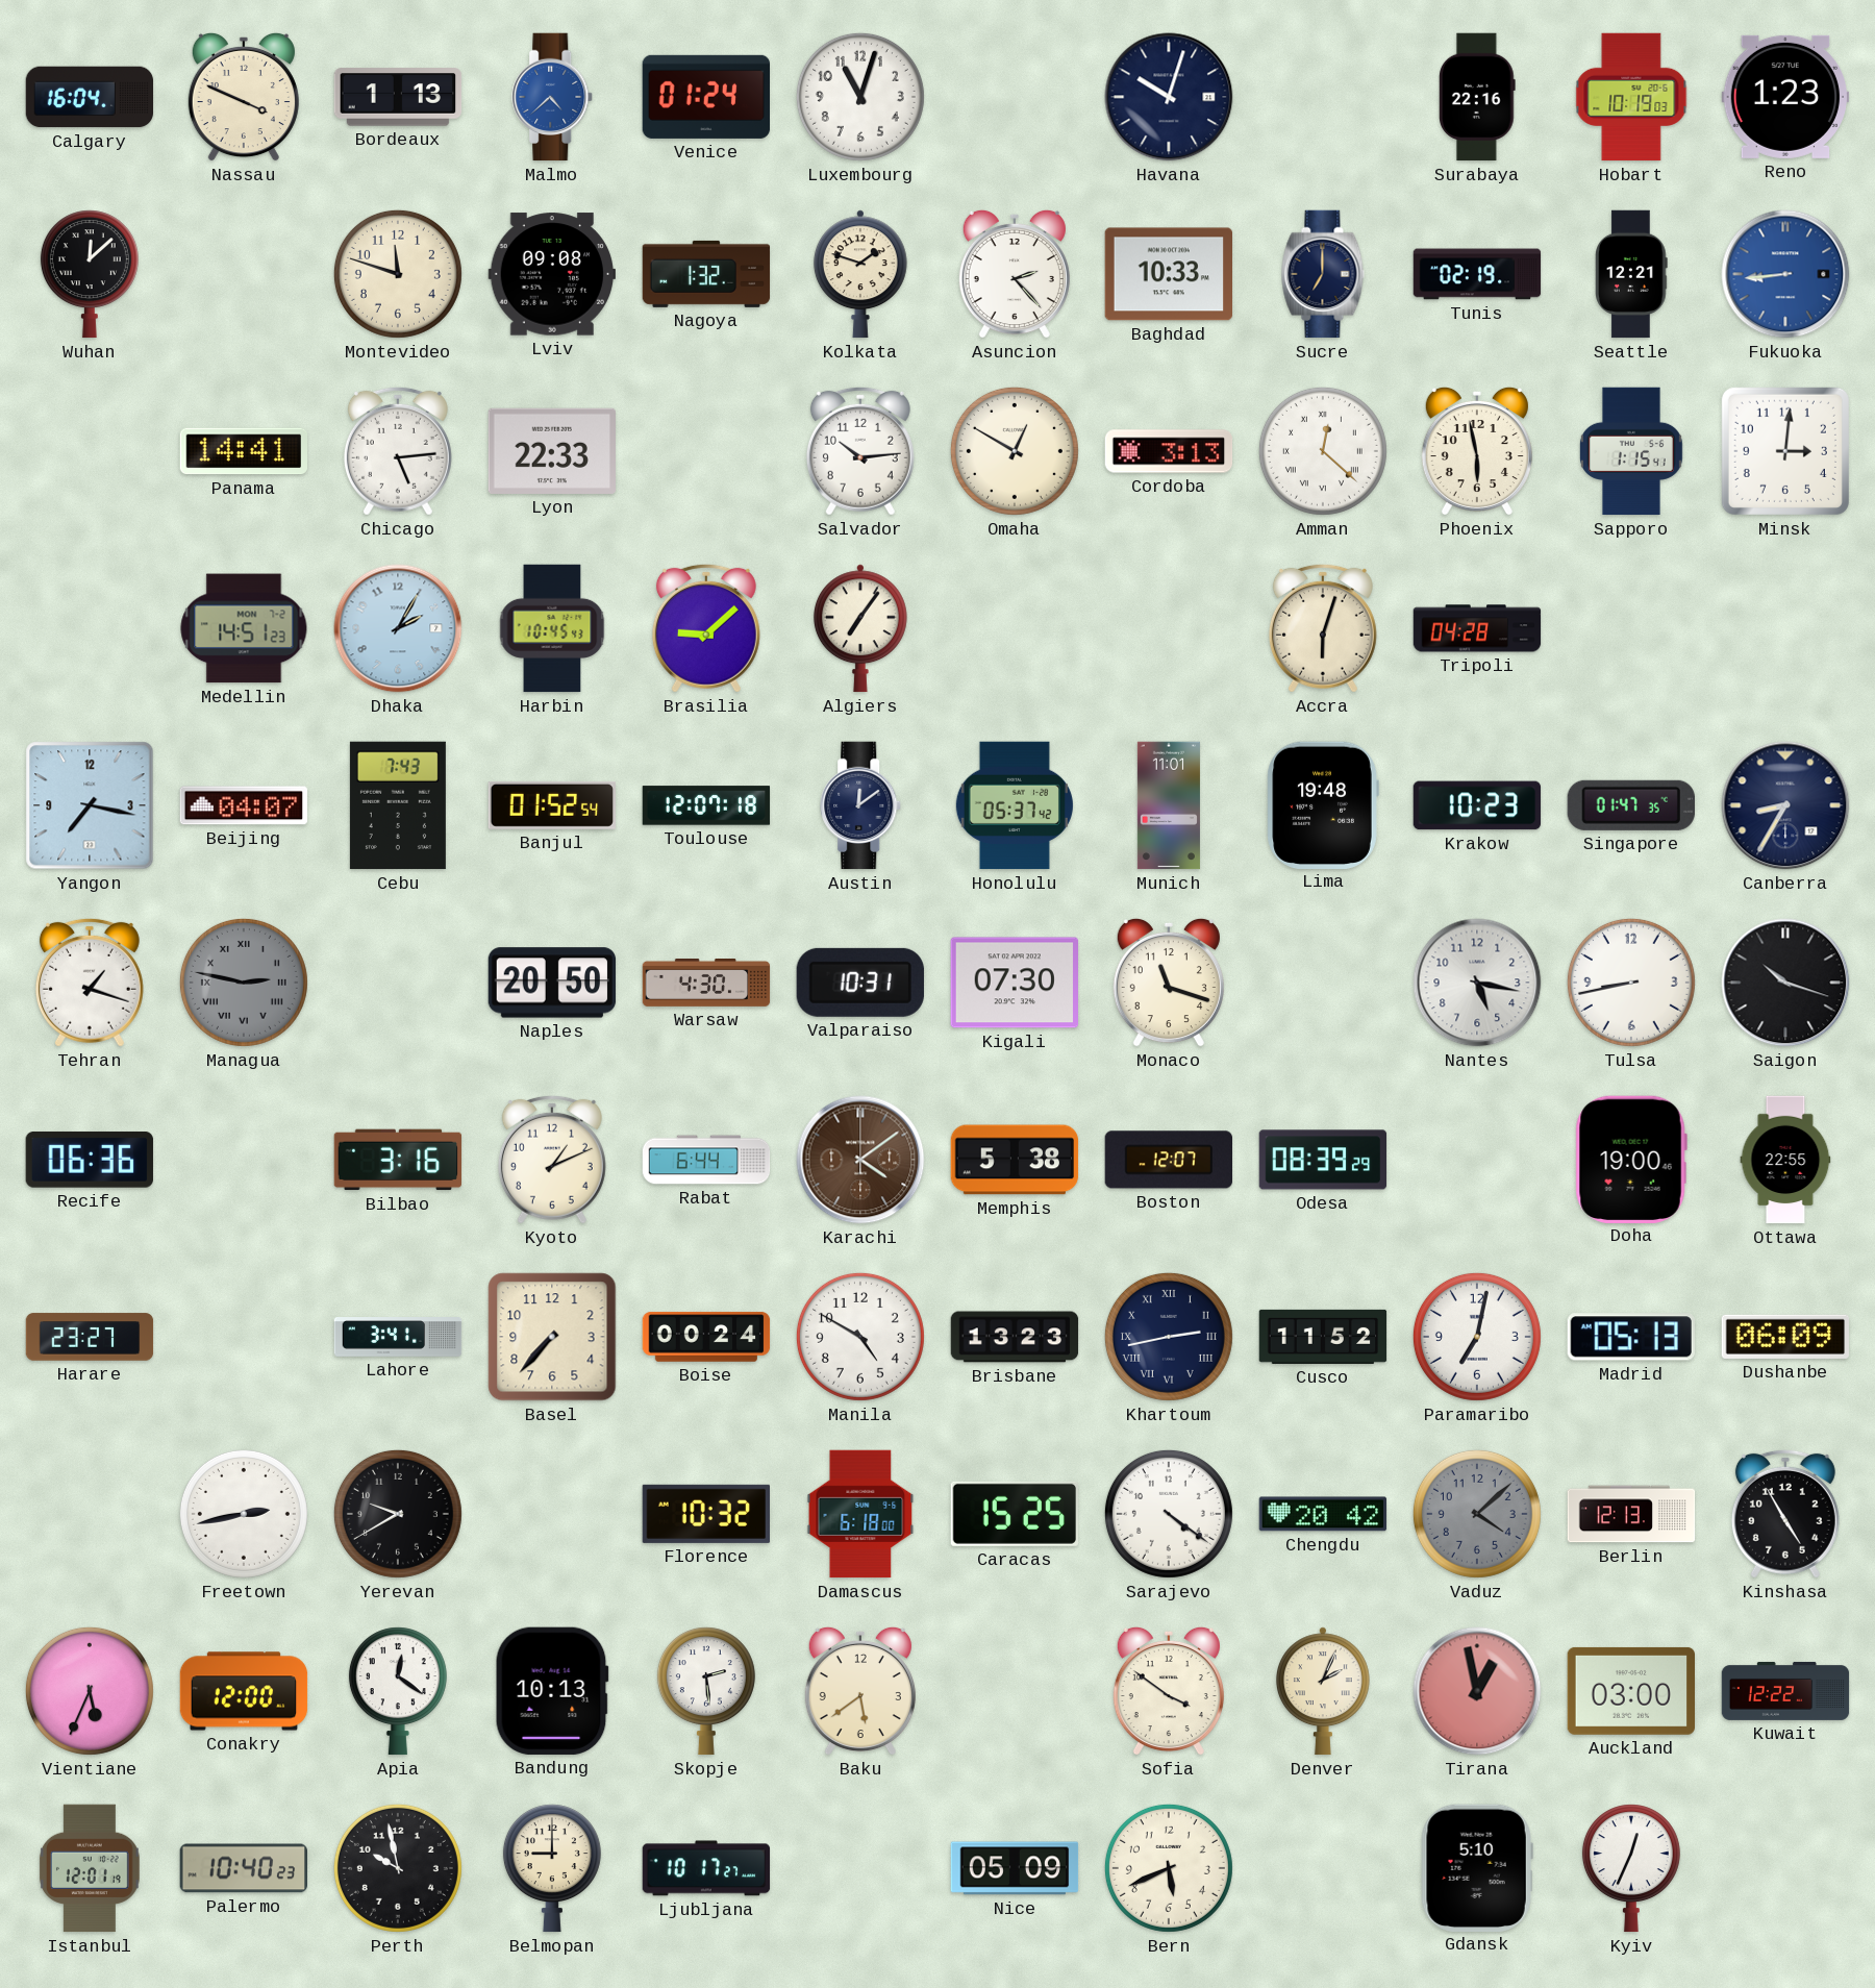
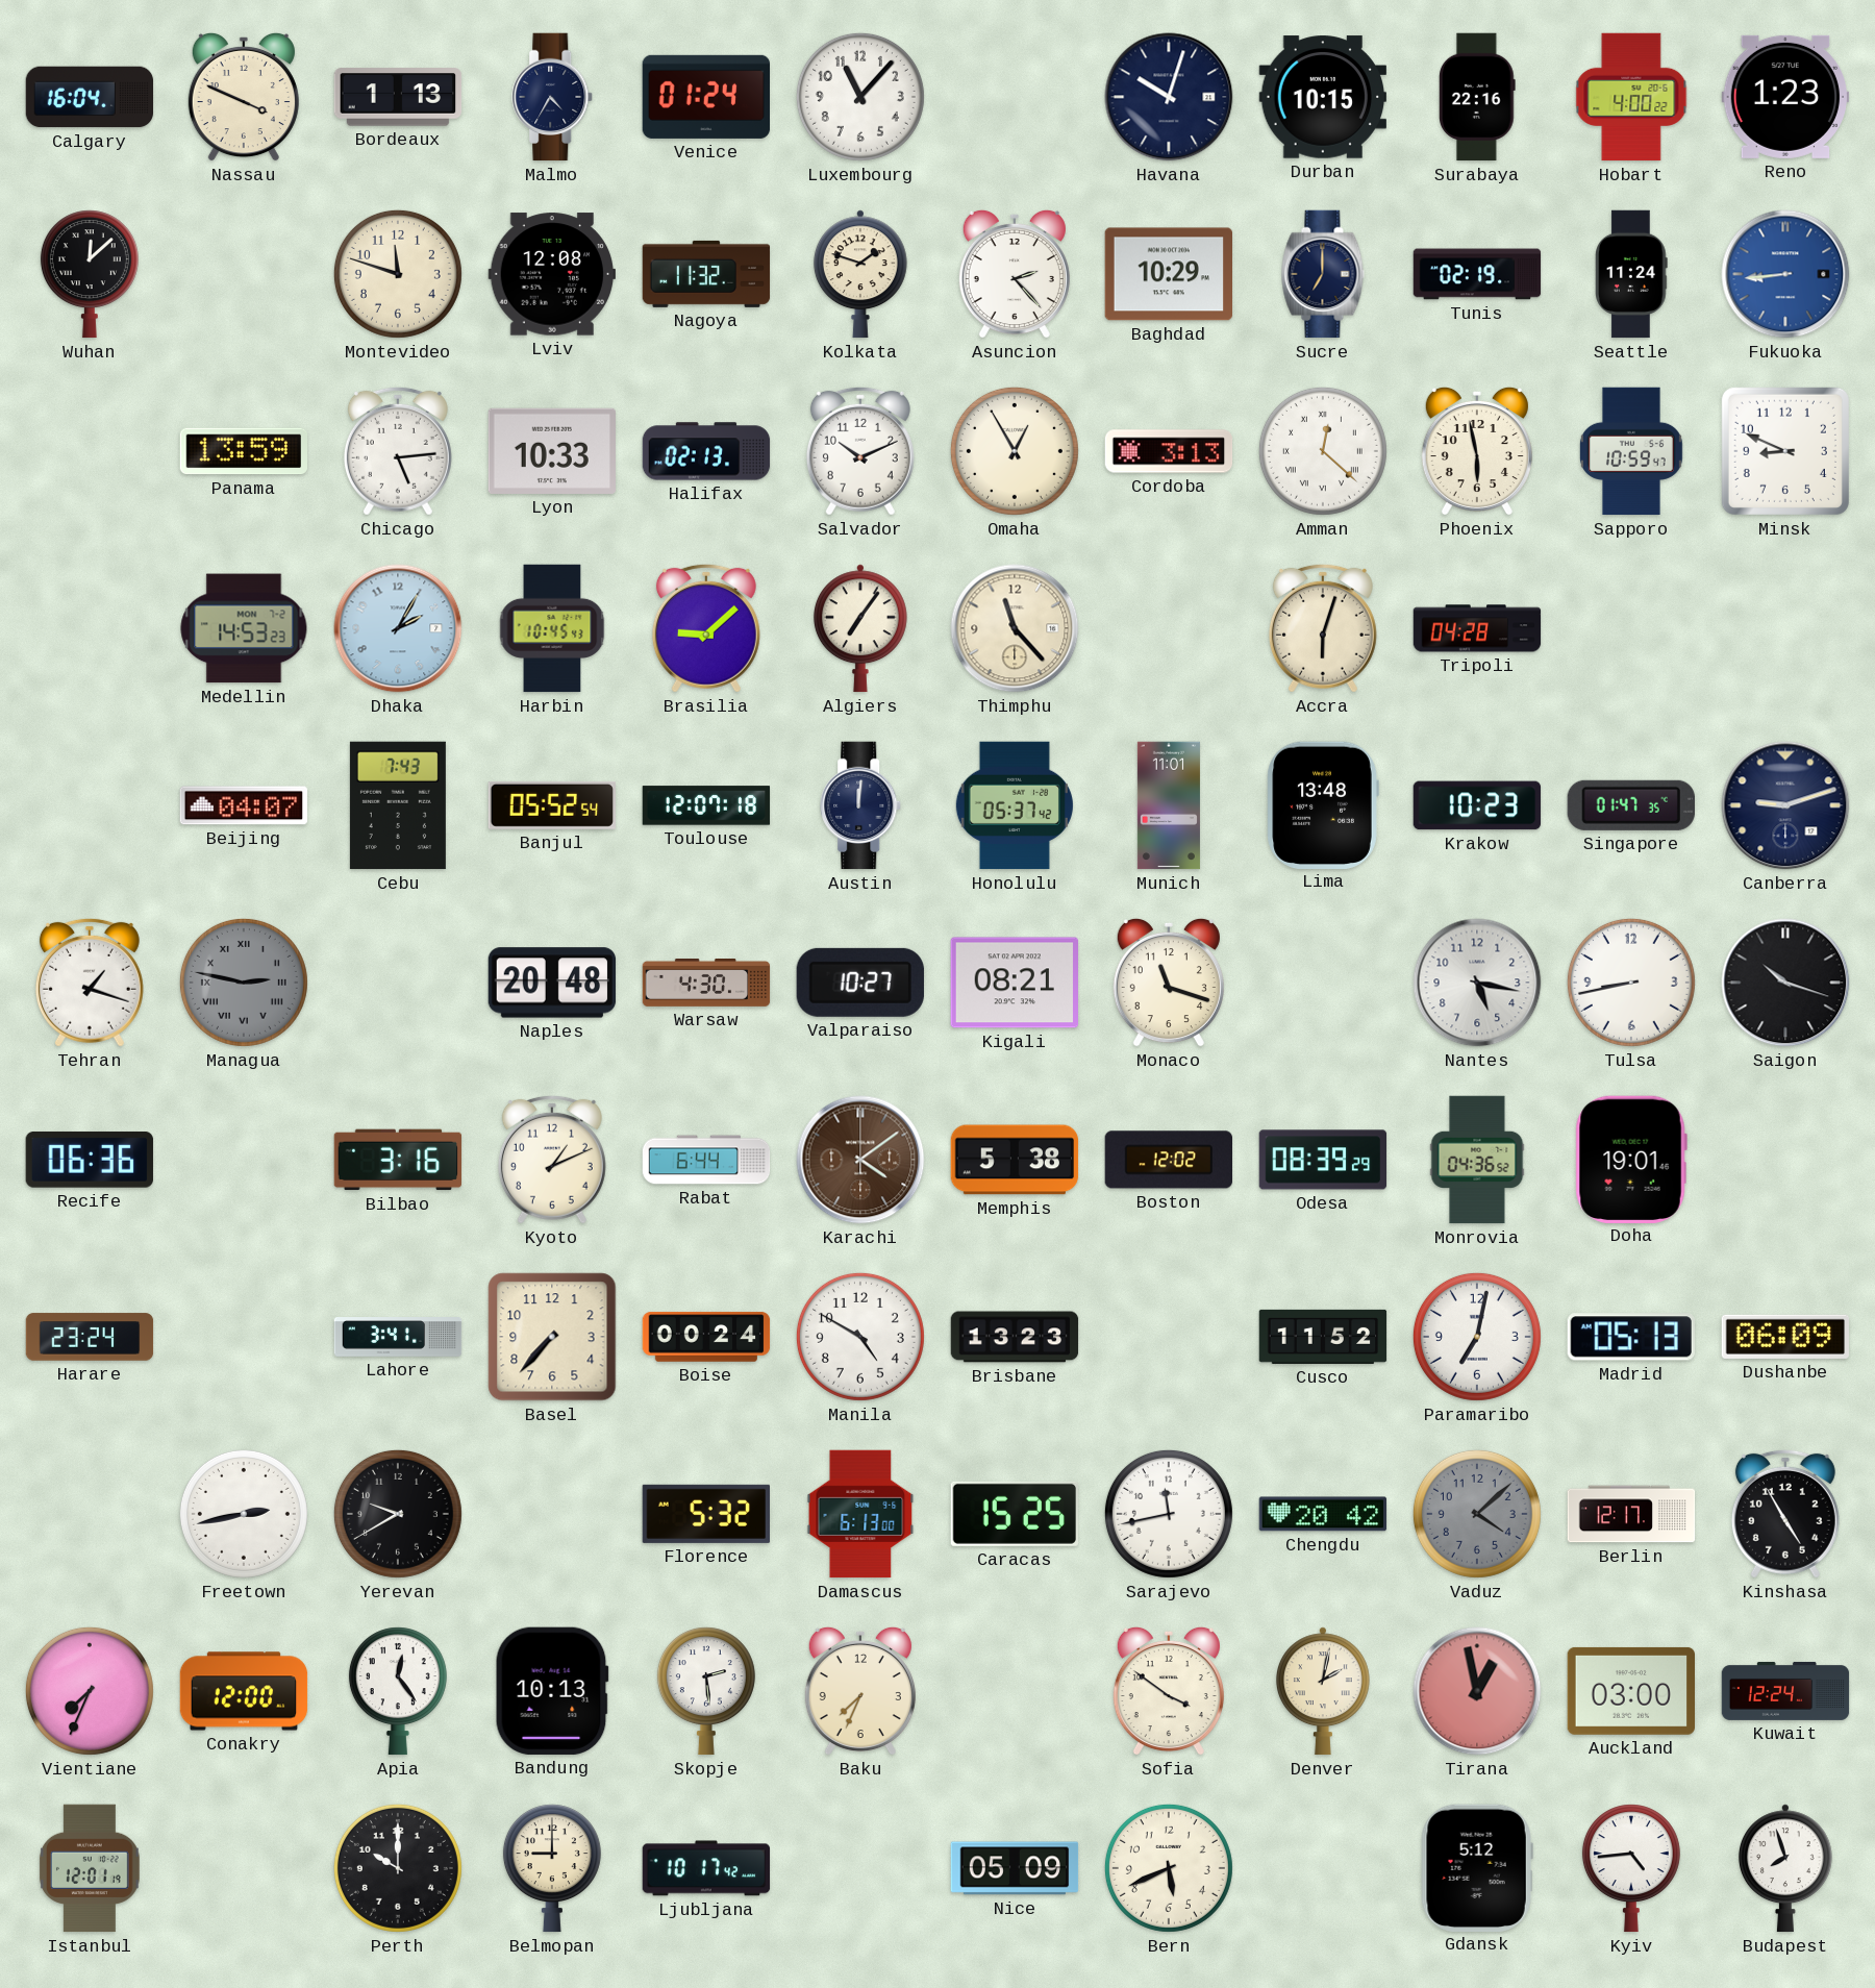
Malmo: 4:38 -> 4:35
Malmo dial: blue -> navy
Luxembourg: 11:03 -> 11:07
Durban: none -> 10:15
Hobart: 10:19 -> 4:00
Lviv: 09:08 -> 12:08
Nagoya: 1:32 -> 11:32
Baghdad: 10:33 -> 10:29
Seattle: 12:21 -> 11:24
Panama: 14:41 -> 13:59
Lyon: 22:33 -> 10:33
Halifax: none -> 02:13
Salvador: 10:14 -> 10:11
Omaha: 12:50 -> 12:55
Sapporo: 1:15 -> 10:59
Minsk: 3:01 -> 8:49
Medellin: 14:51 -> 14:53
Thimphu: none -> 11:23
Yangon: 7:17 -> none
Banjul: 01:52 -> 05:52
Austin: 12:09 -> 12:01
Lima: 19:48 -> 13:48
Canberra: 8:35 -> 9:12
Naples: 20:50 -> 20:48
Valparaiso: 10:31 -> 10:27
Kigali: 07:30 -> 08:21
Boston: 12:07 -> 12:02
Monrovia: none -> 04:36
Doha: 19:00 -> 19:01
Ottawa: 22:55 -> none
Harare: 23:27 -> 23:24
Khartoum: 2:43 -> none
Florence: 10:32 -> 5:32
Damascus: 6:18 -> 6:13
Sarajevo: 4:21 -> 11:43
Berlin: 12:13 -> 12:17
Vientiane: 5:34 -> 7:34
Apia: 12:21 -> 12:24
Baku: 5:39 -> 7:34
Denver: 2:04 -> 2:02
Kuwait: 12:22 -> 12:24
Palermo: 10:40 -> none
Perth: 9:58 -> 10:00
Ljubljana: 10:17:27 -> 10:17:42
Gdansk: 5:10 -> 5:12
Kyiv: 12:34 -> 4:44
Budapest: none -> 7:57
